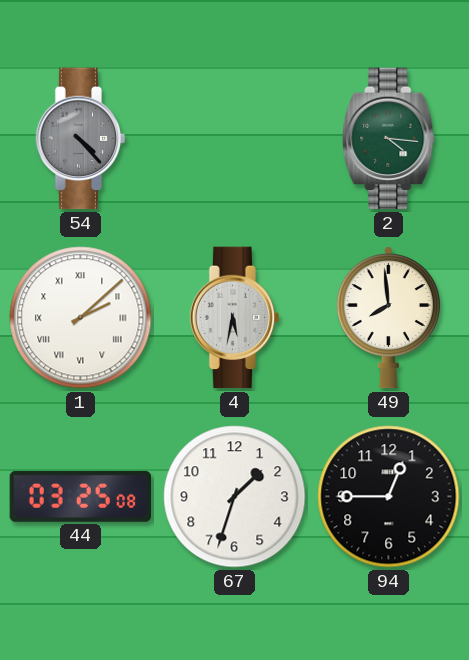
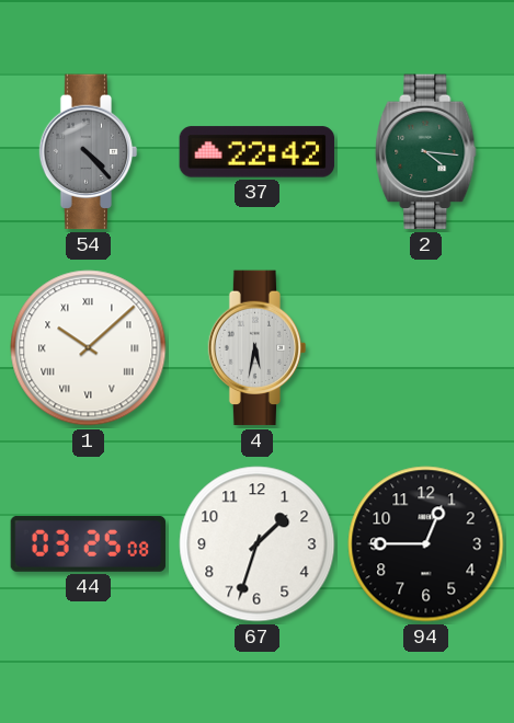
37: none -> 22:42
1: 2:08 -> 10:08
49: 7:59 -> none
